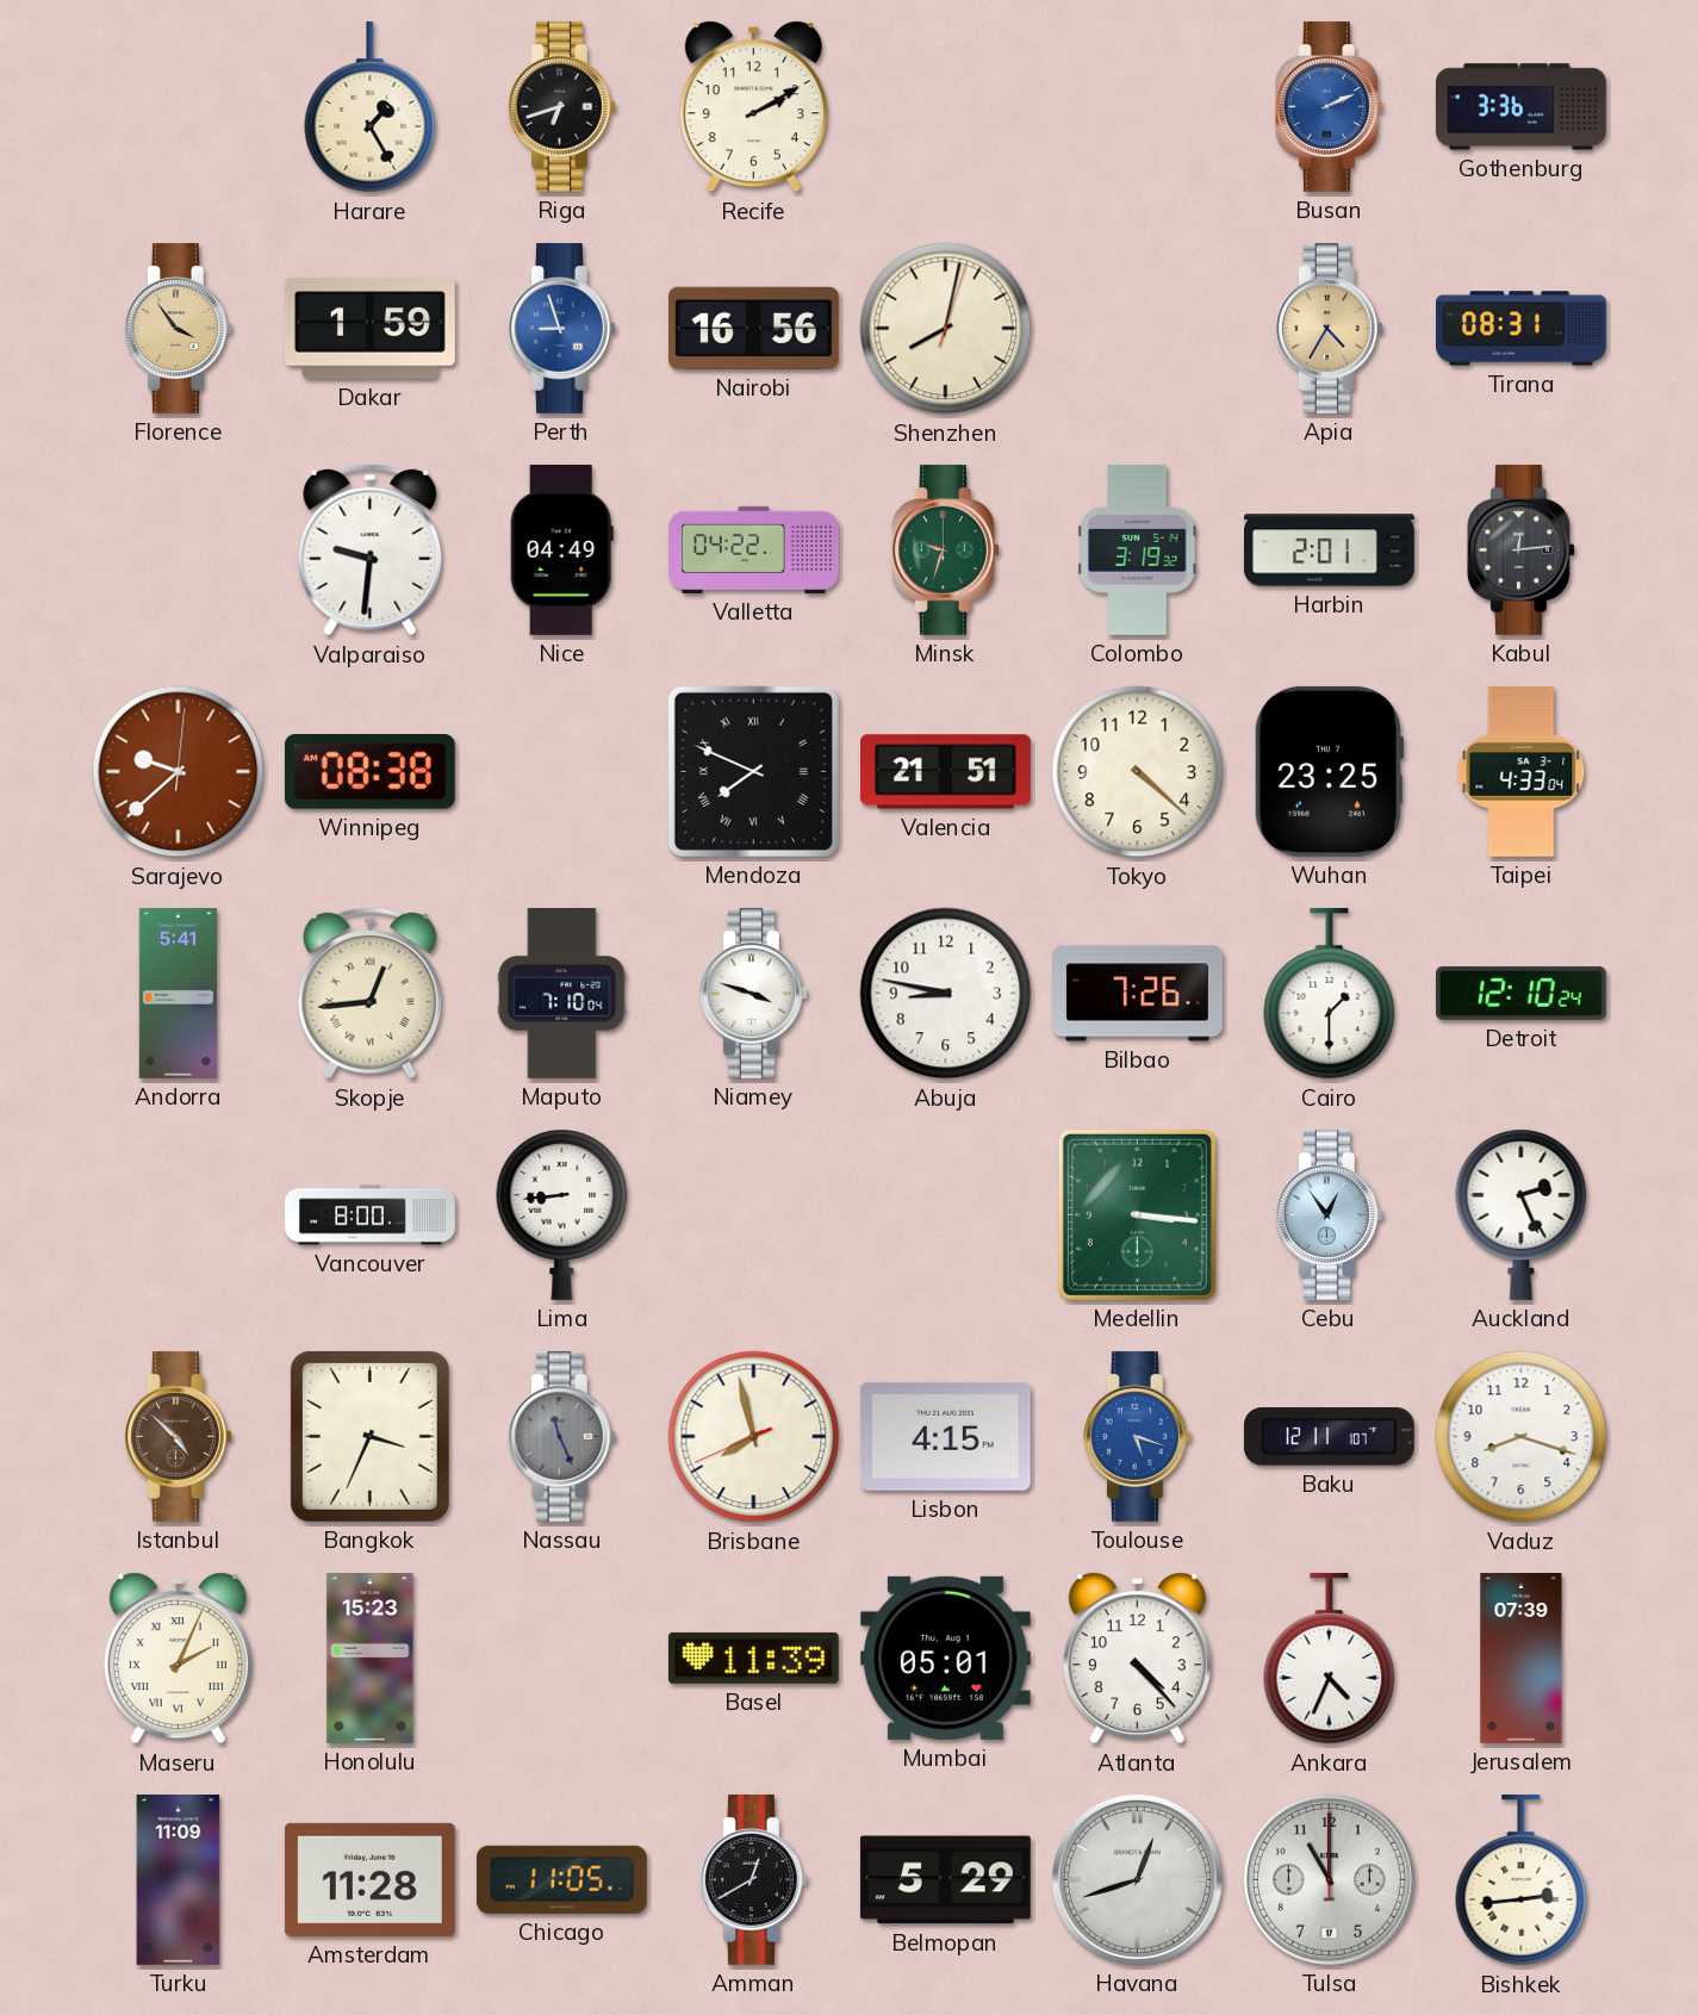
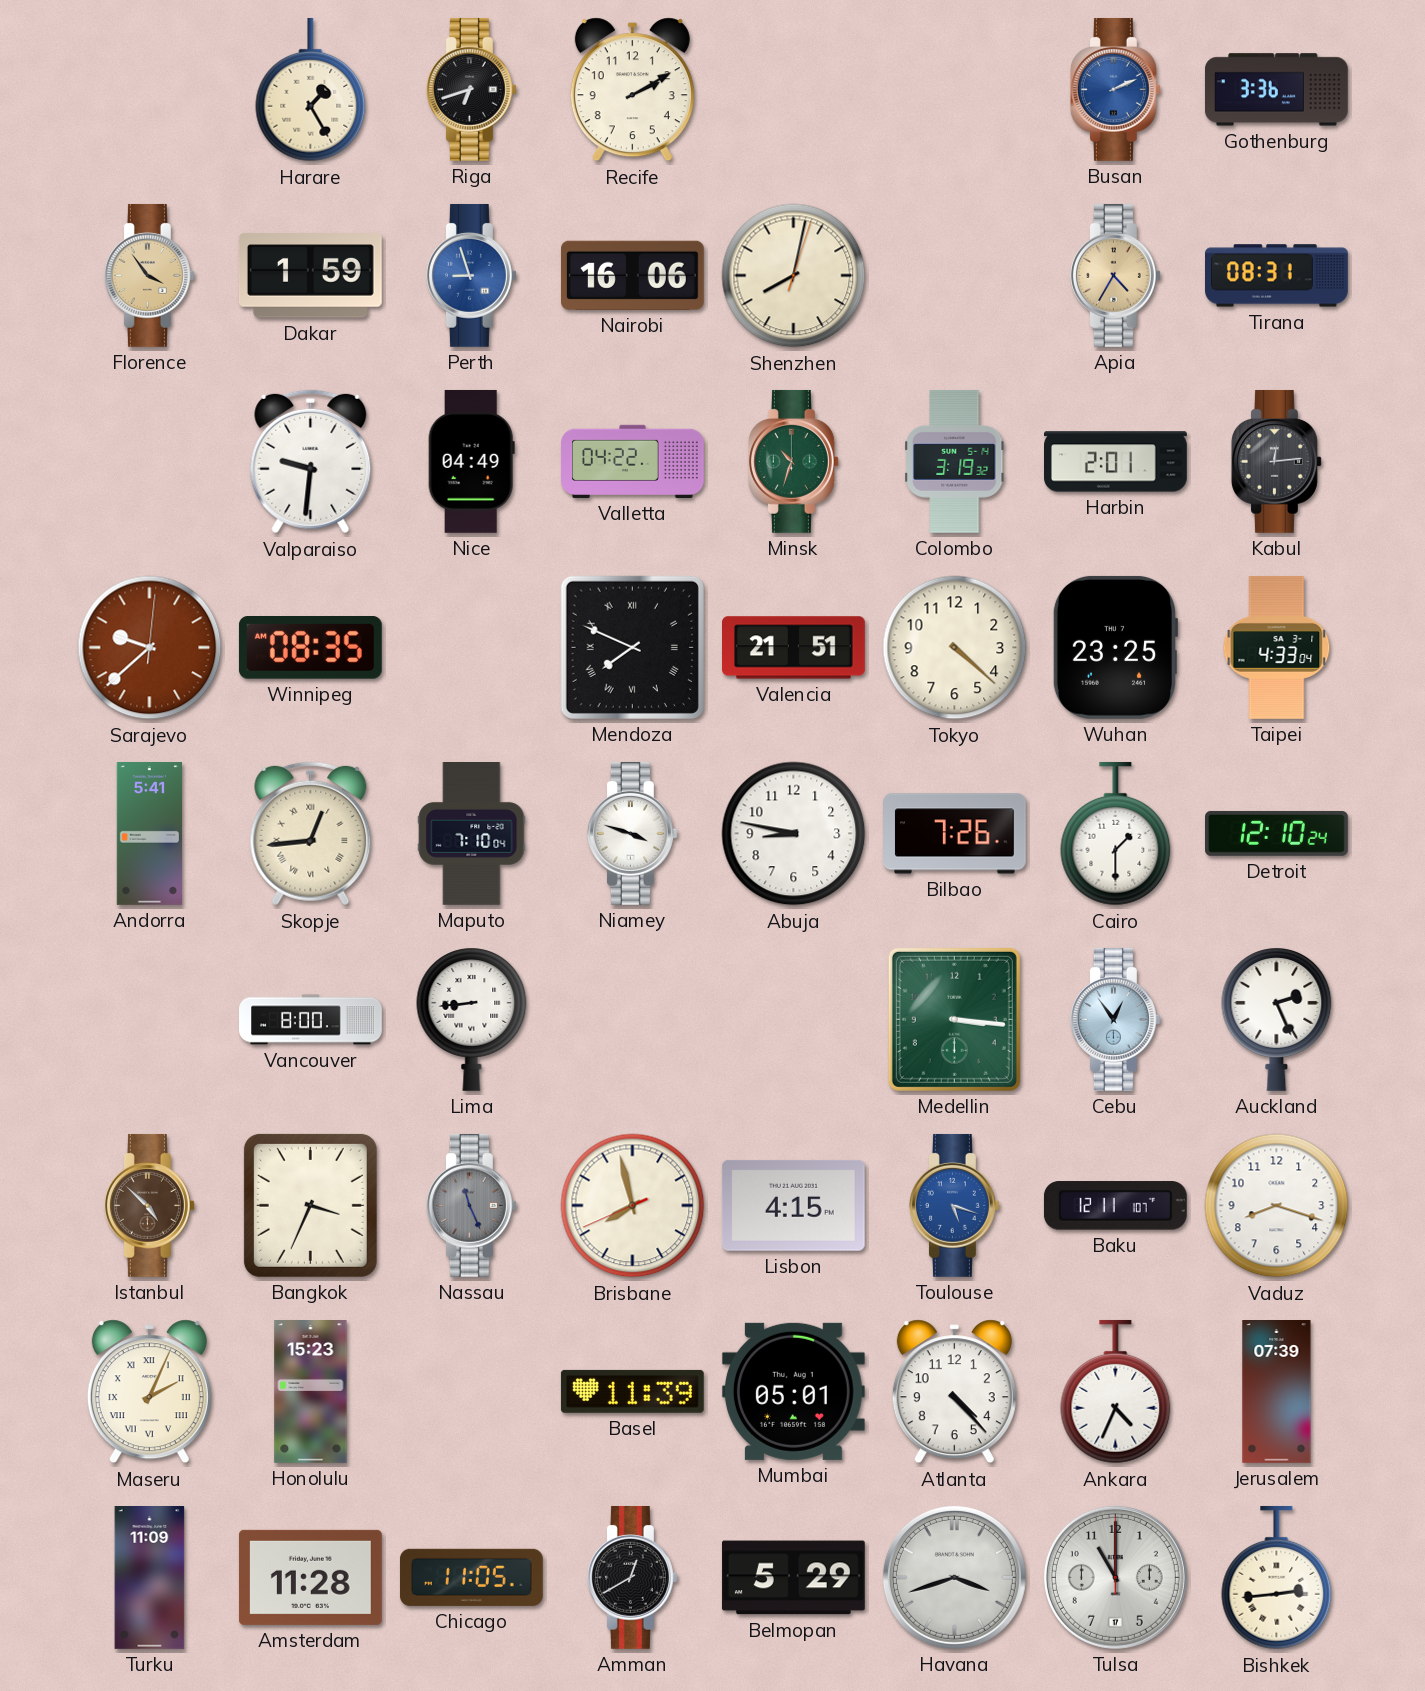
Nairobi: 16:56 -> 16:06
Minsk: 9:33 -> 10:33
Winnipeg: 08:38 -> 08:35
Havana: 12:42 -> 3:42
